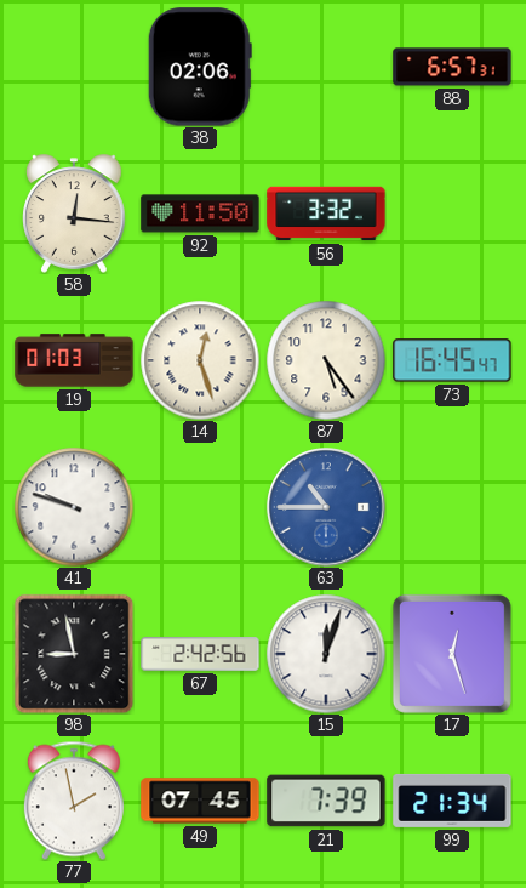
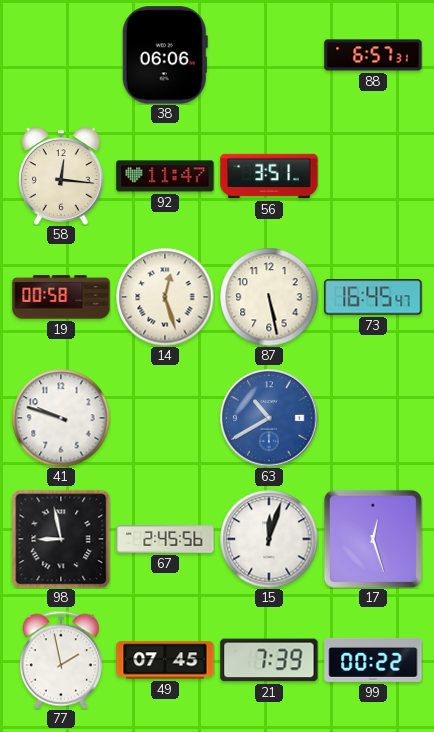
38: 02:06 -> 06:06
92: 11:50 -> 11:47
56: 3:32 -> 3:51
19: 01:03 -> 00:58
87: 5:24 -> 5:28
63: 10:45 -> 10:40
67: 2:42 -> 2:45
99: 21:34 -> 00:22
